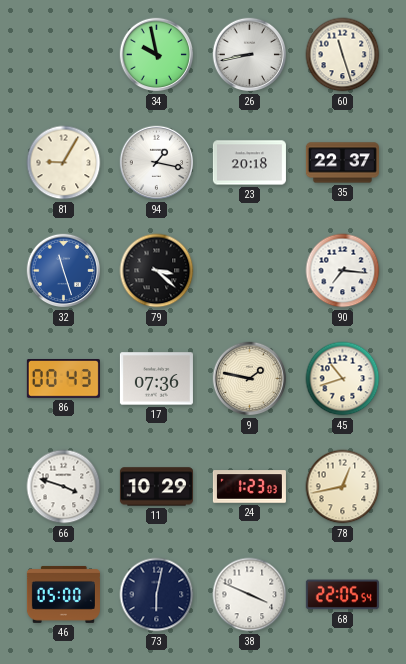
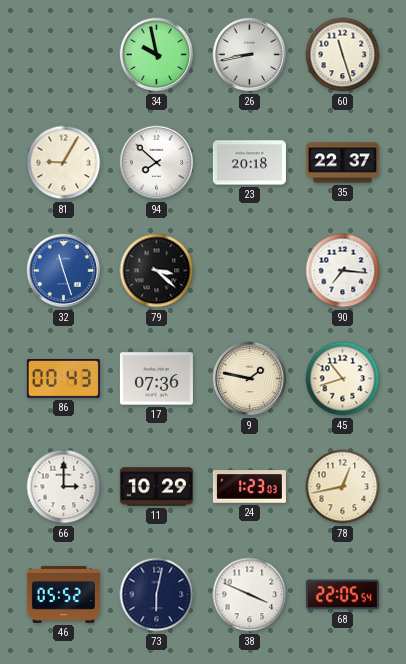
94: 1:17 -> 7:52
66: 3:48 -> 3:00
46: 05:00 -> 05:52
